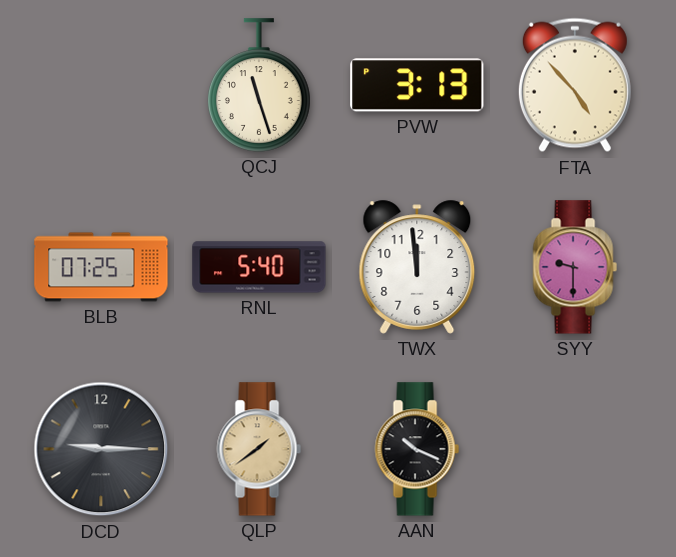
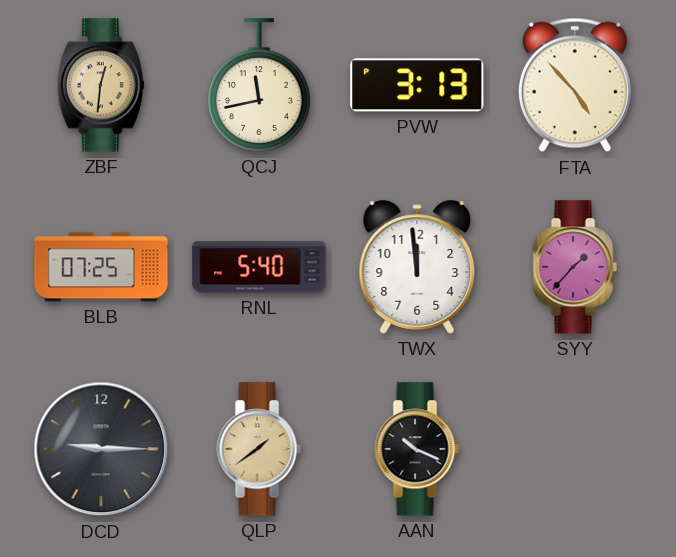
ZBF: none -> 12:31
QCJ: 11:27 -> 11:43
SYY: 9:30 -> 1:37
